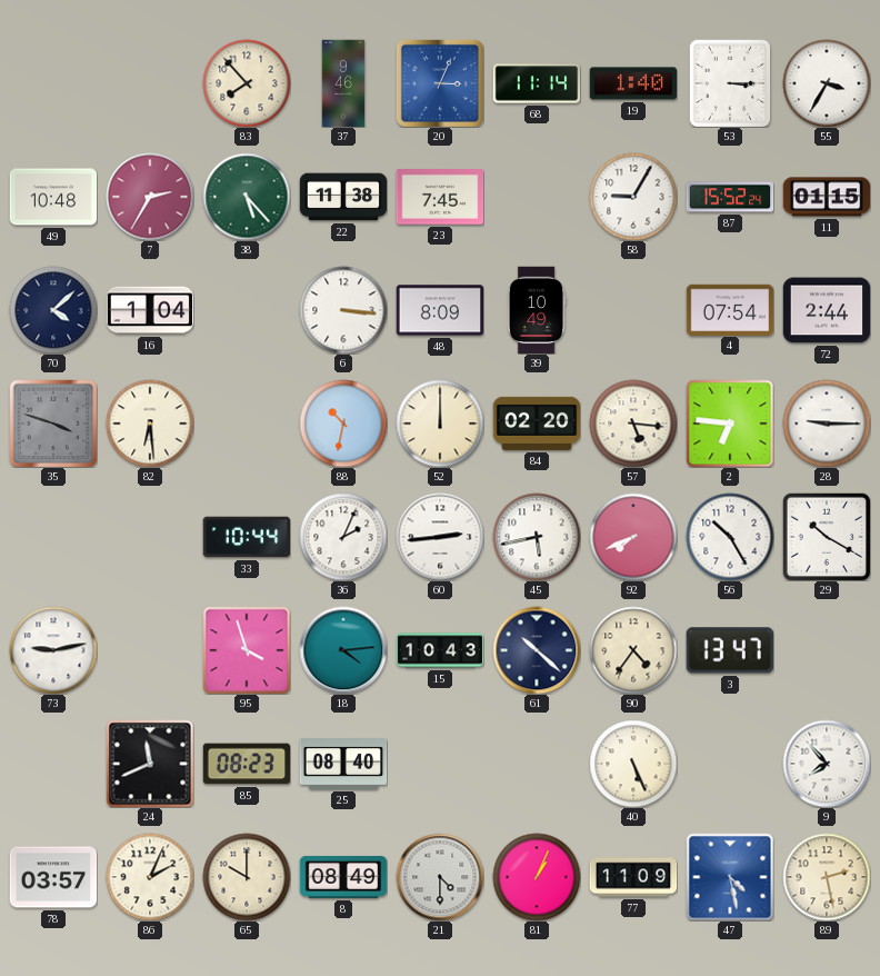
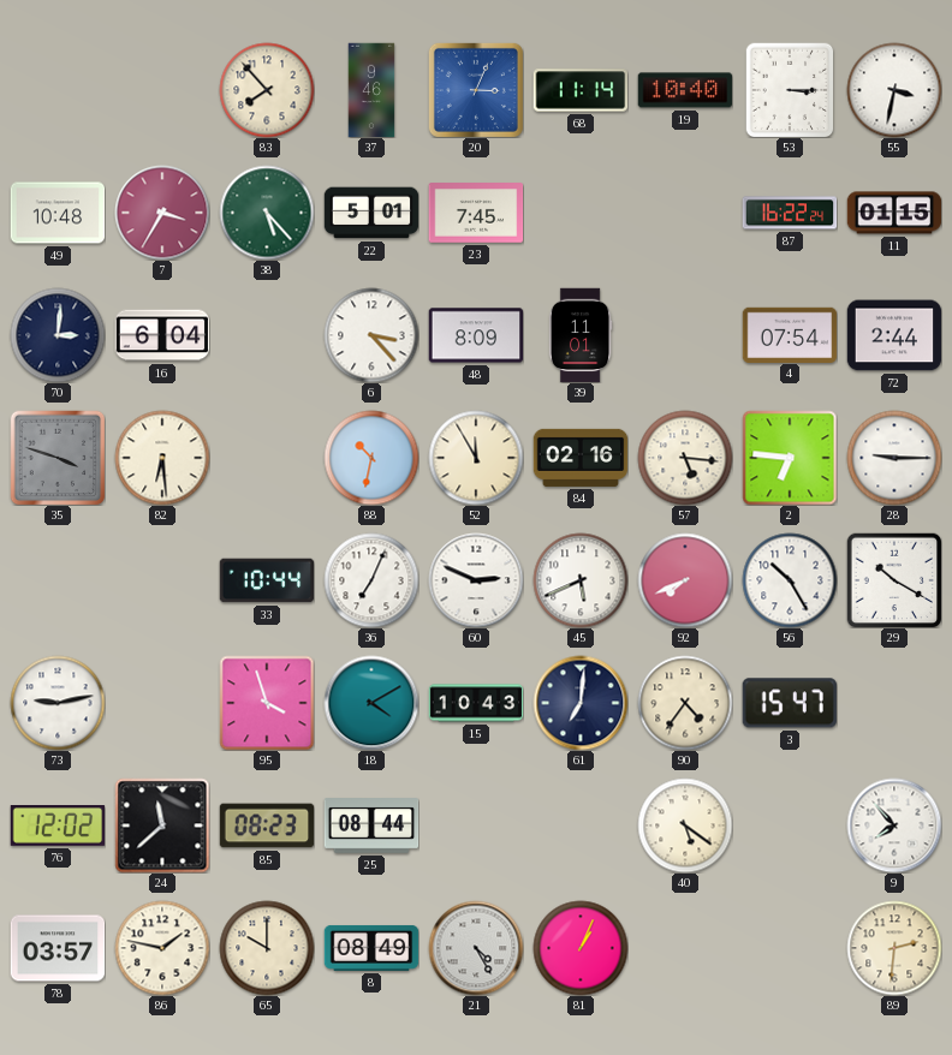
19: 1:40 -> 10:40
55: 3:35 -> 3:32
7: 2:35 -> 3:35
22: 11:38 -> 5:01
58: 9:05 -> none
87: 15:52 -> 16:22
70: 4:08 -> 3:01
16: 1:04 -> 6:04
6: 3:16 -> 3:23
39: 10:49 -> 11:01
52: 12:00 -> 11:55
84: 02:20 -> 02:16
36: 2:04 -> 7:04
60: 2:44 -> 2:49
45: 5:43 -> 5:41
18: 4:14 -> 4:10
61: 10:22 -> 7:01
3: 13:47 -> 15:47
76: none -> 12:02
24: 11:41 -> 11:38
25: 08:40 -> 08:44
40: 5:26 -> 5:21
86: 2:04 -> 1:47
21: 4:30 -> 4:25
77: 11:09 -> none
47: 4:28 -> none
89: 2:28 -> 2:31
